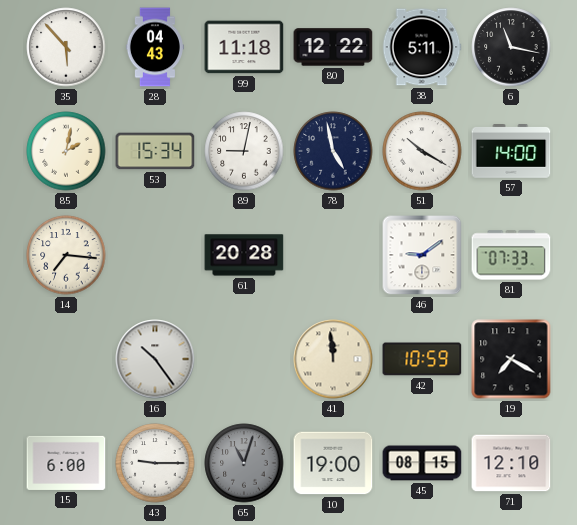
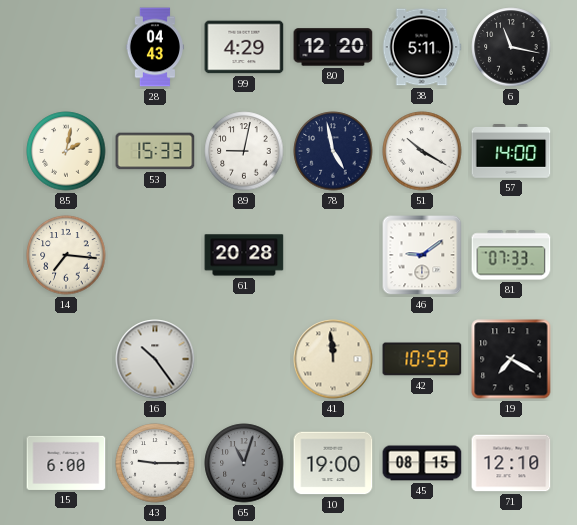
35: 5:53 -> none
99: 11:18 -> 4:29
80: 12:22 -> 12:20
53: 15:34 -> 15:33
